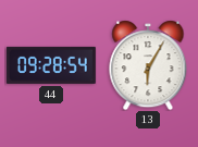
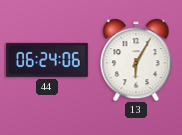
44: 09:28 -> 06:24
